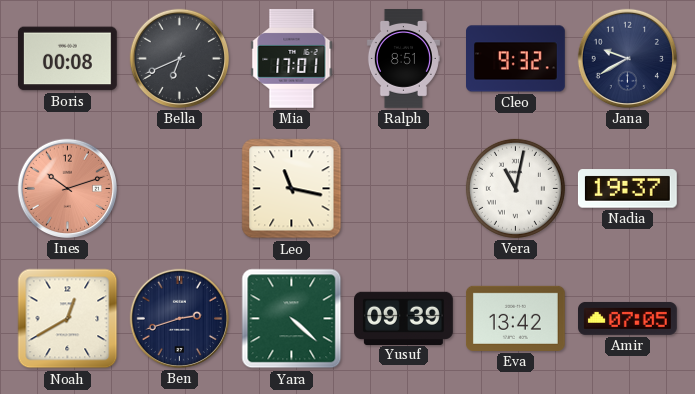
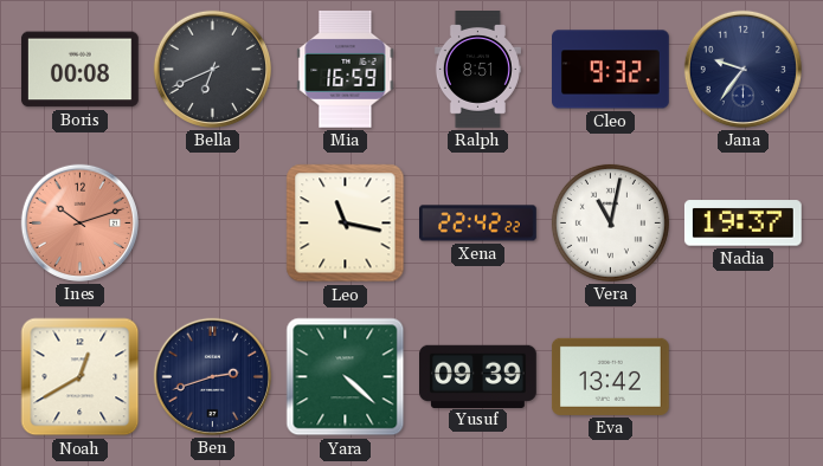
Mia: 17:01 -> 16:59
Jana: 9:40 -> 9:36
Xena: none -> 22:42
Amir: 07:05 -> none
